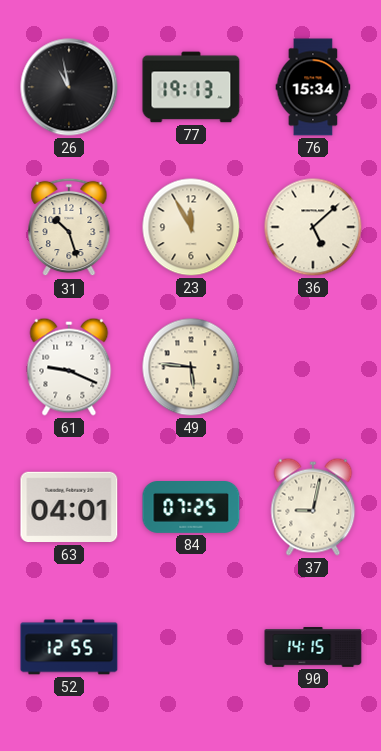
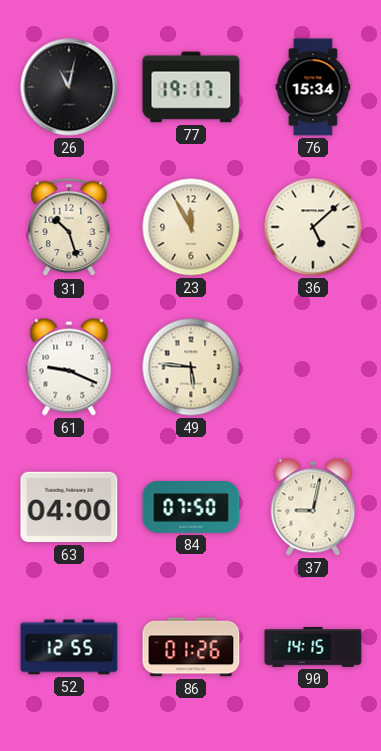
26: 10:58 -> 11:02
77: 19:13 -> 19:17
63: 04:01 -> 04:00
84: 07:25 -> 07:50
86: none -> 01:26
